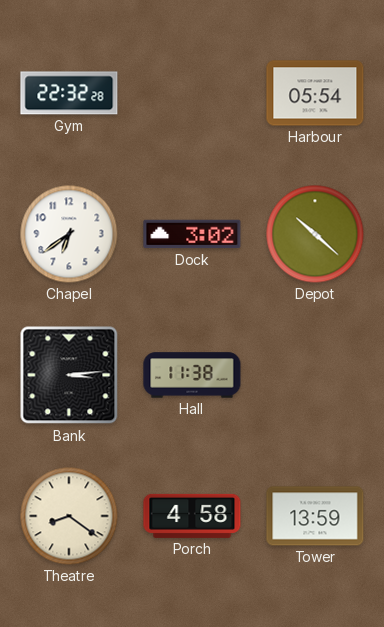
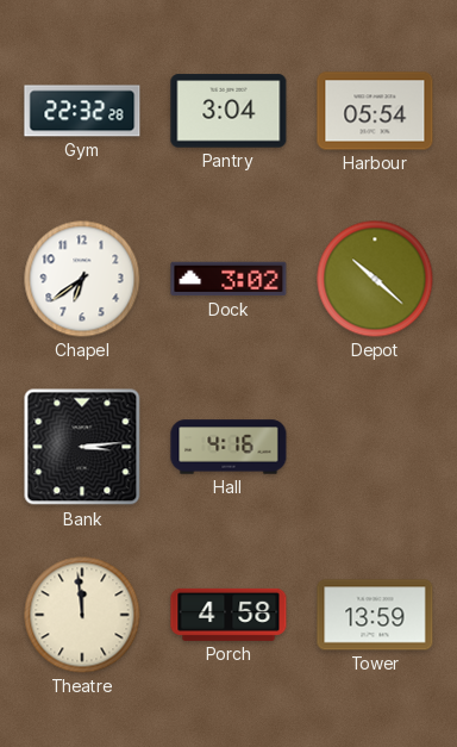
Pantry: none -> 3:04
Hall: 11:38 -> 4:16
Theatre: 8:21 -> 11:59
